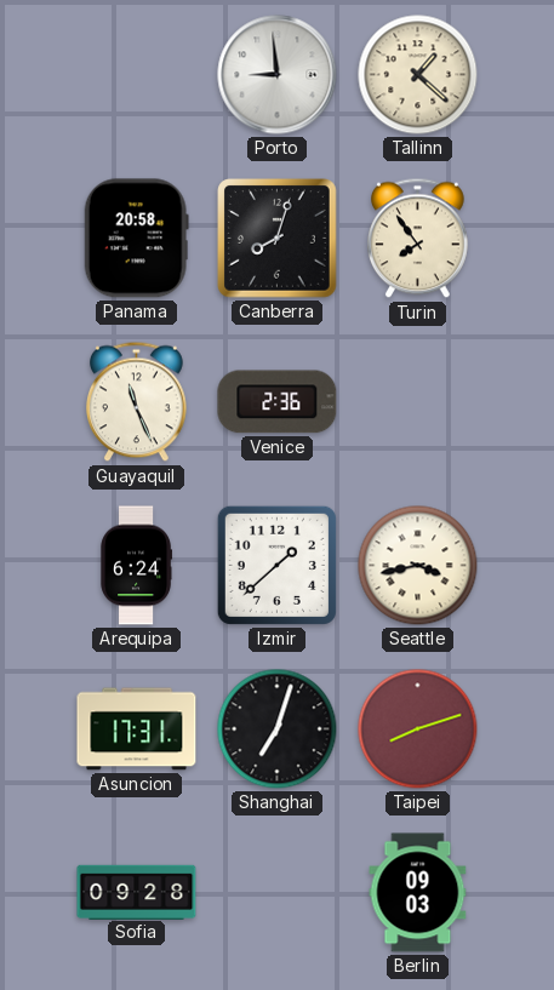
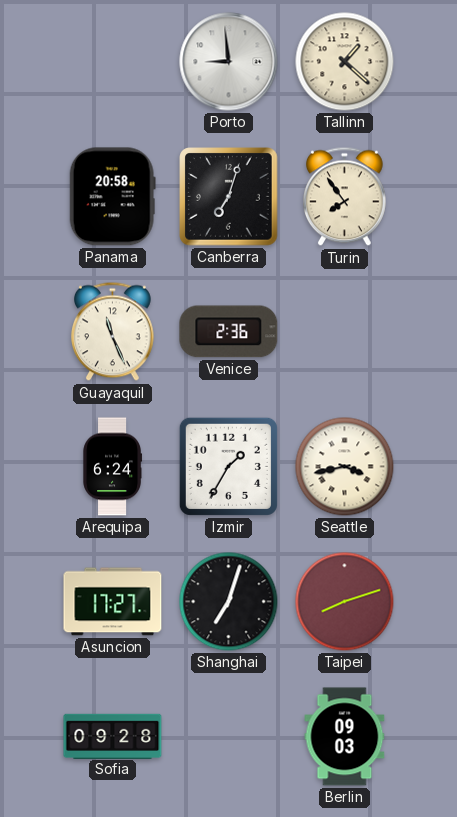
Canberra: 8:03 -> 7:03
Izmir: 1:38 -> 1:35
Asuncion: 17:31 -> 17:27
